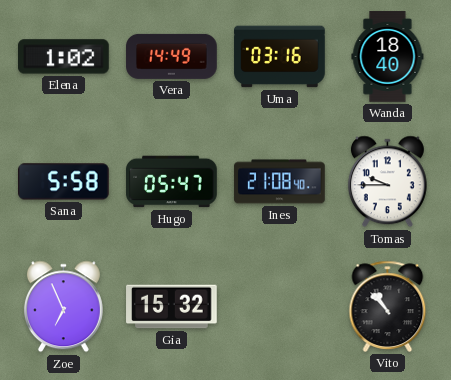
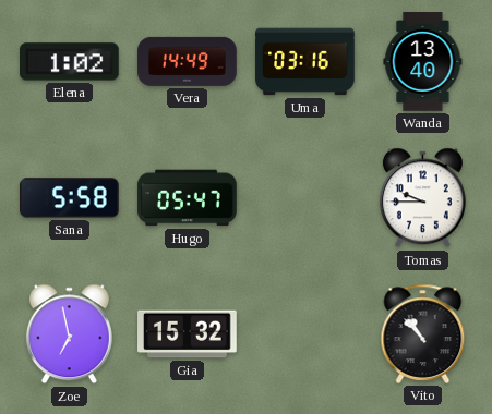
Wanda: 18:40 -> 13:40
Ines: 21:08 -> none
Zoe: 6:56 -> 6:58
